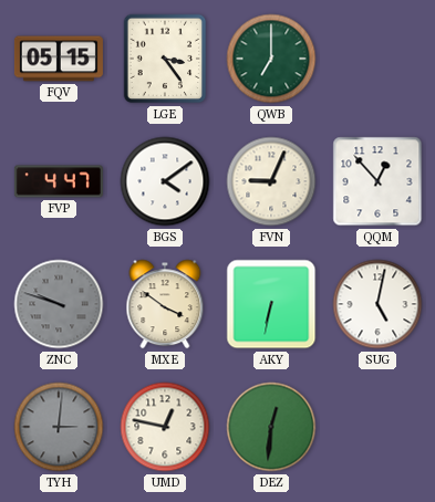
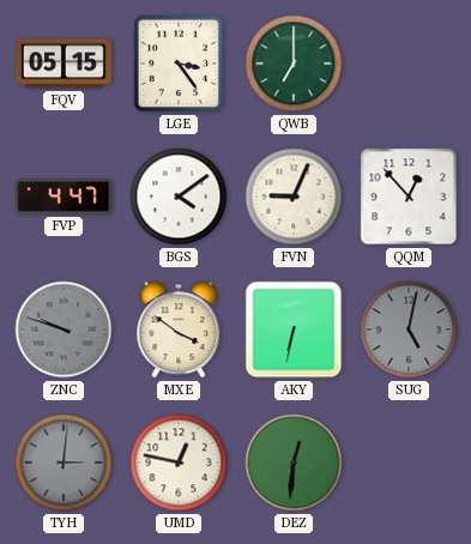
SUG dial: white -> grey
